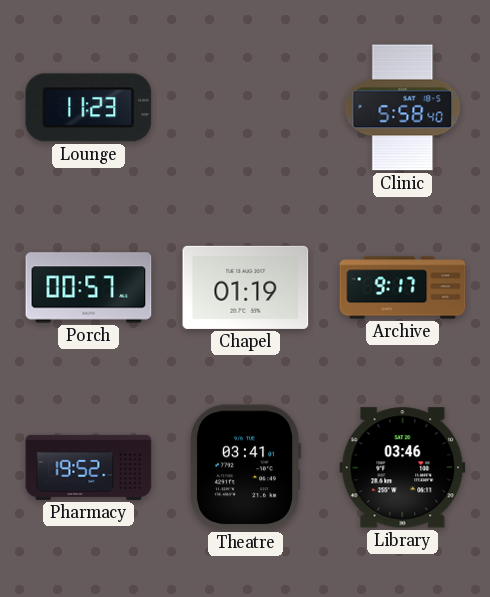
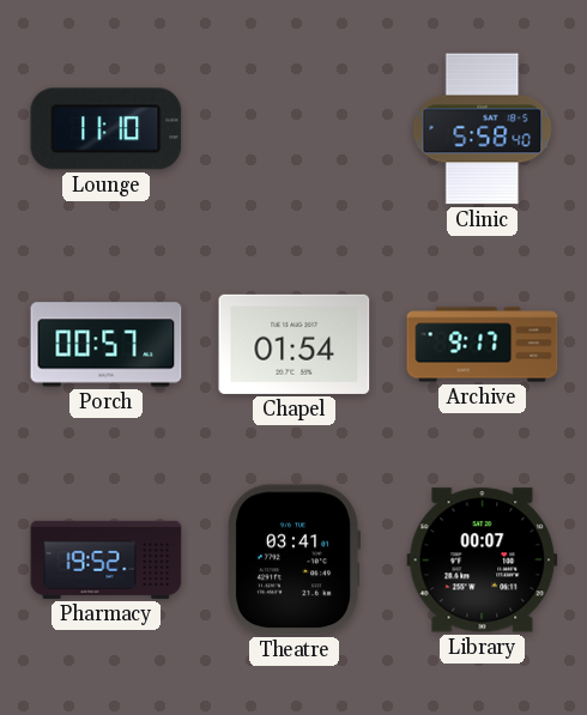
Lounge: 11:23 -> 11:10
Chapel: 01:19 -> 01:54
Library: 03:46 -> 00:07
